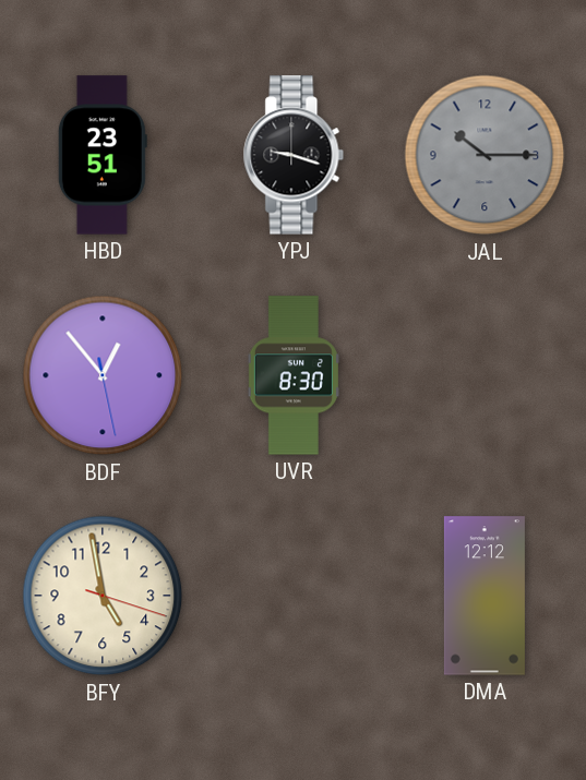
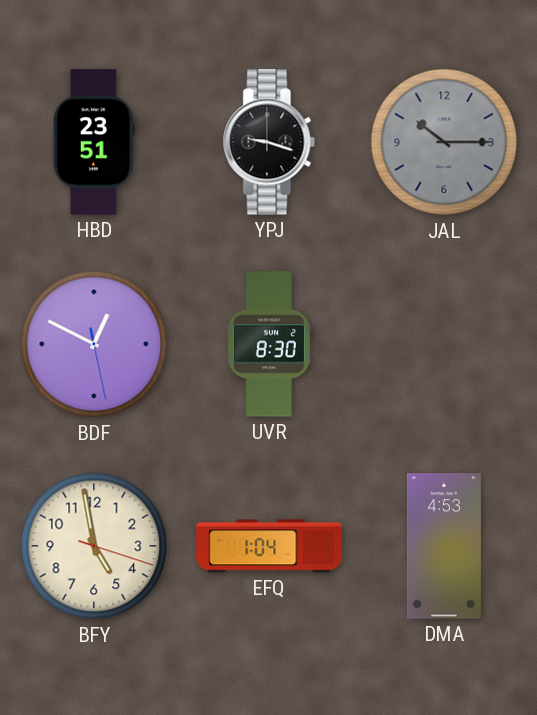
BDF: 12:53 -> 12:49
EFQ: none -> 1:04
DMA: 12:12 -> 4:53
